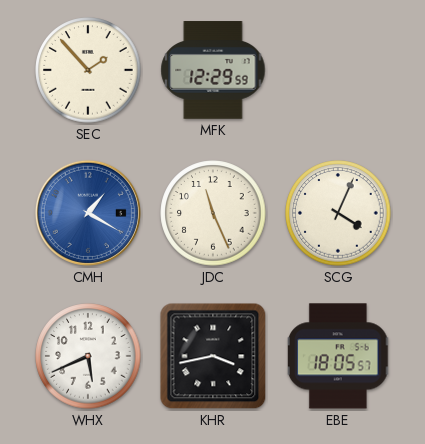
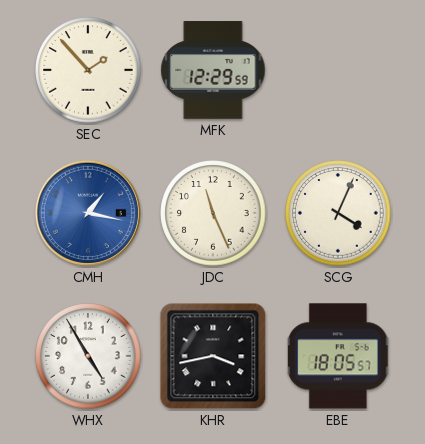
CMH: 1:20 -> 1:17
WHX: 5:41 -> 4:55
